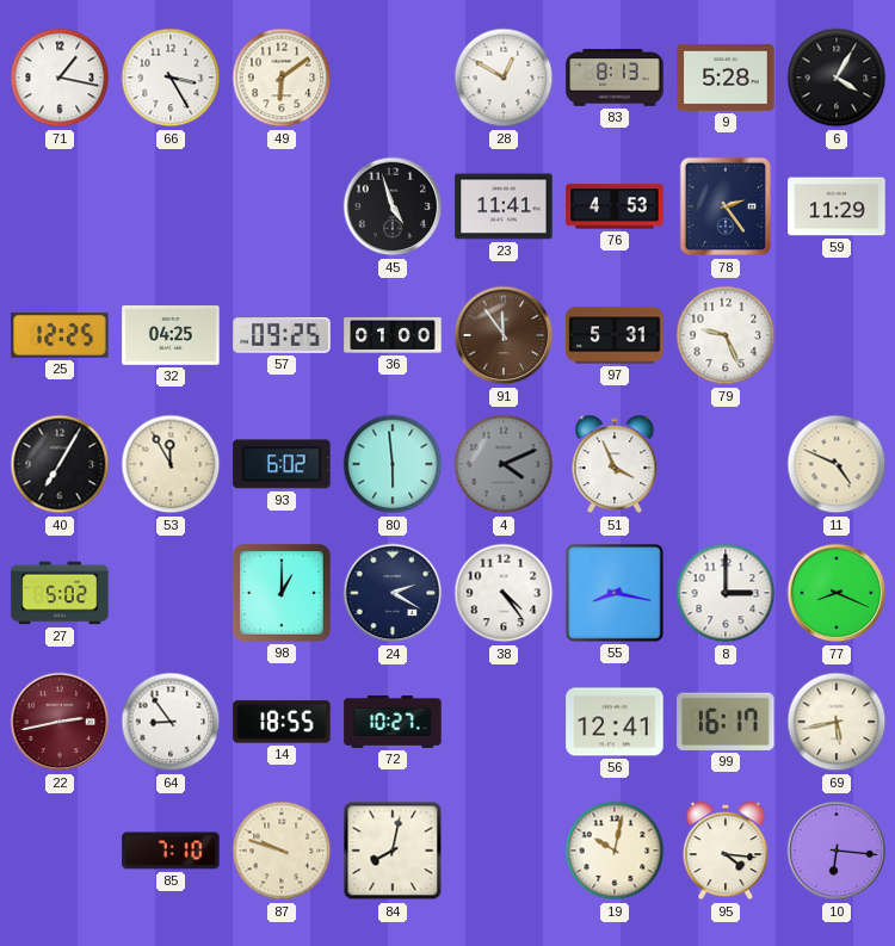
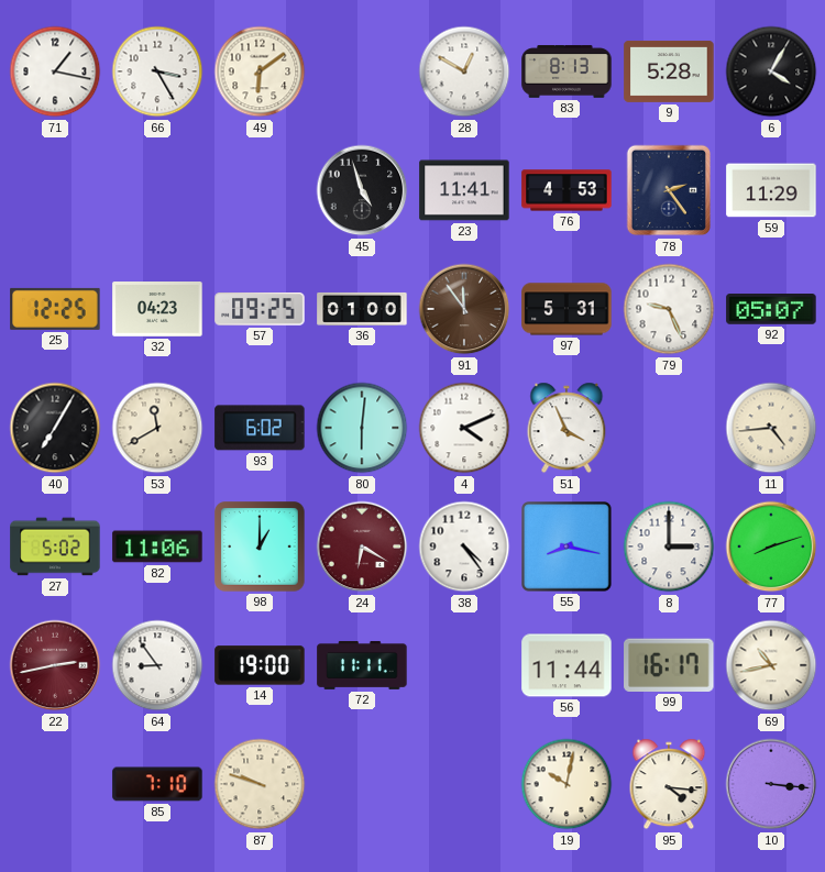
32: 04:25 -> 04:23
92: none -> 05:07
53: 11:55 -> 11:40
80: 5:59 -> 6:01
4 dial: grey -> white
11: 4:49 -> 4:44
82: none -> 11:06
24: 2:20 -> 6:20
24 dial: navy -> burgundy
77: 8:19 -> 8:12
14: 18:55 -> 19:00
72: 10:27 -> 11:11
56: 12:41 -> 11:44
69: 5:43 -> 10:43
84: 8:02 -> none
10: 6:16 -> 3:16
